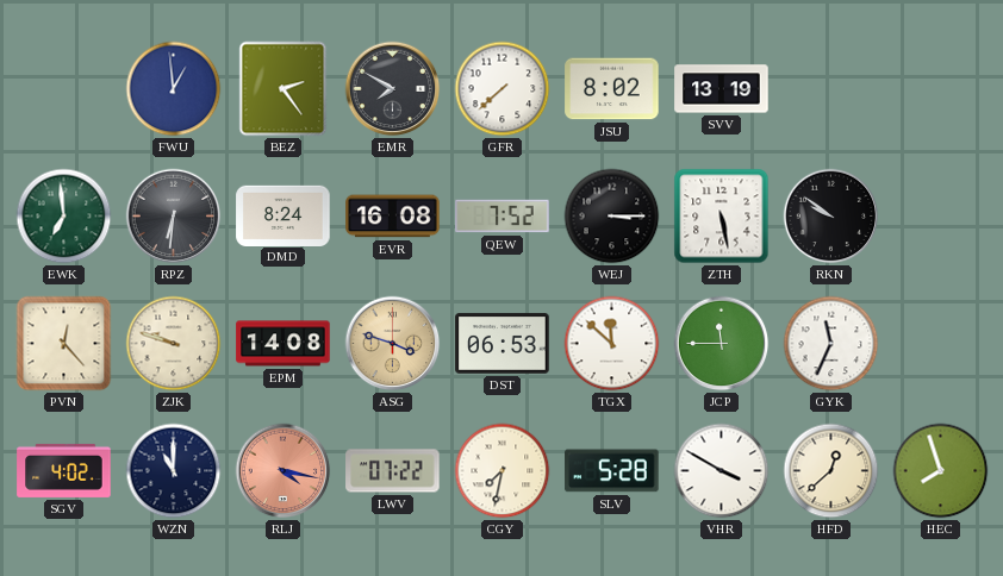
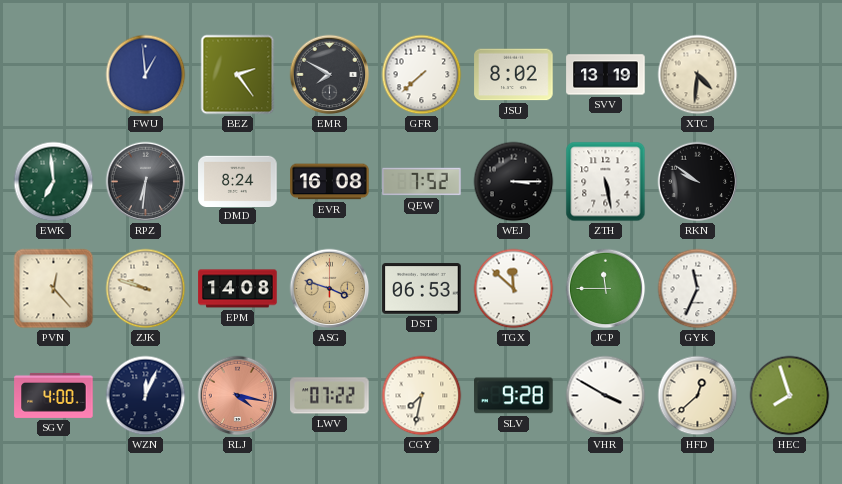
XTC: none -> 4:31
SGV: 4:02 -> 4:00
WZN: 11:00 -> 12:04
SLV: 5:28 -> 9:28
